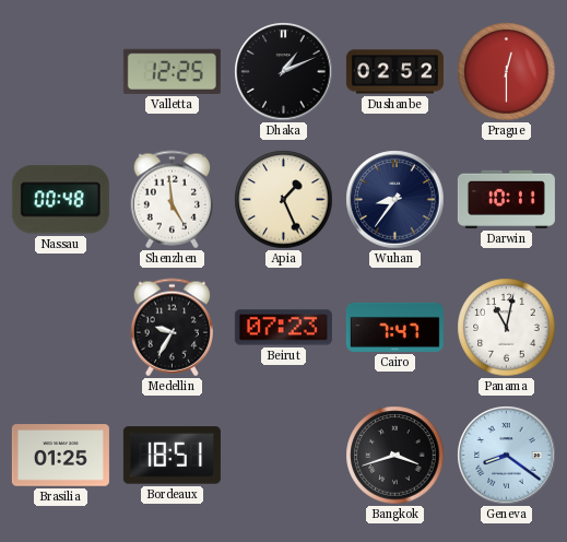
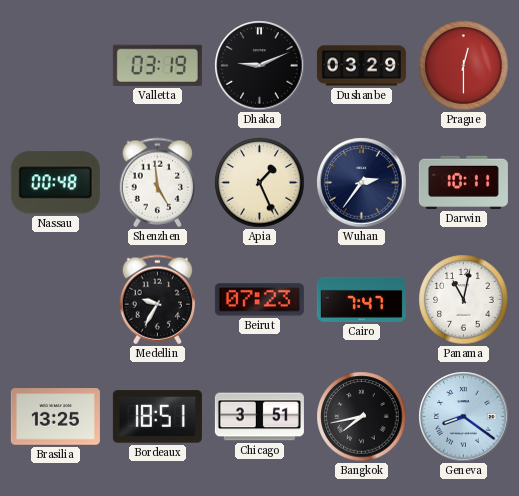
Valletta: 12:25 -> 03:19
Dhaka: 1:11 -> 9:11
Dushanbe: 02:52 -> 03:29
Wuhan: 8:36 -> 2:36
Brasilia: 01:25 -> 13:25
Chicago: none -> 3:51
Bangkok: 3:42 -> 7:43
